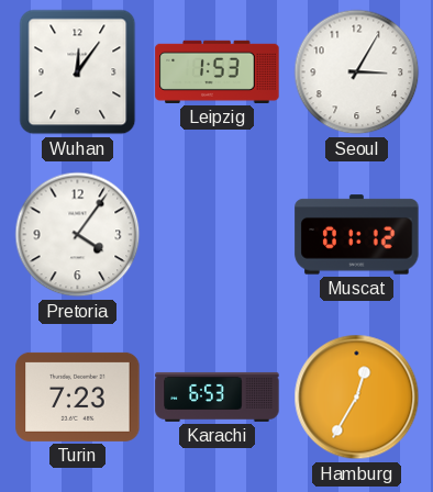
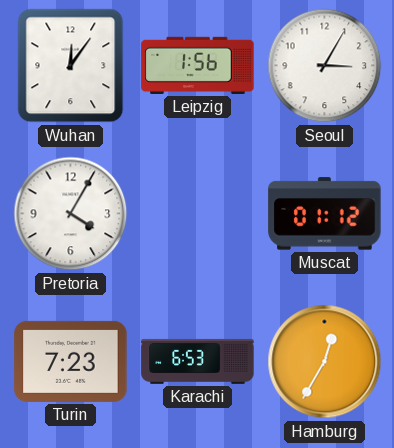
Leipzig: 1:53 -> 1:56
Pretoria: 4:06 -> 4:05
